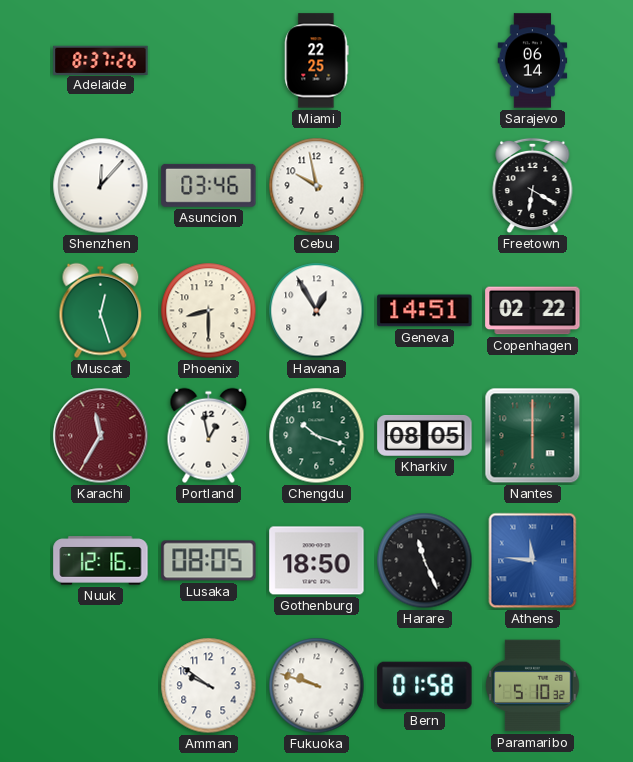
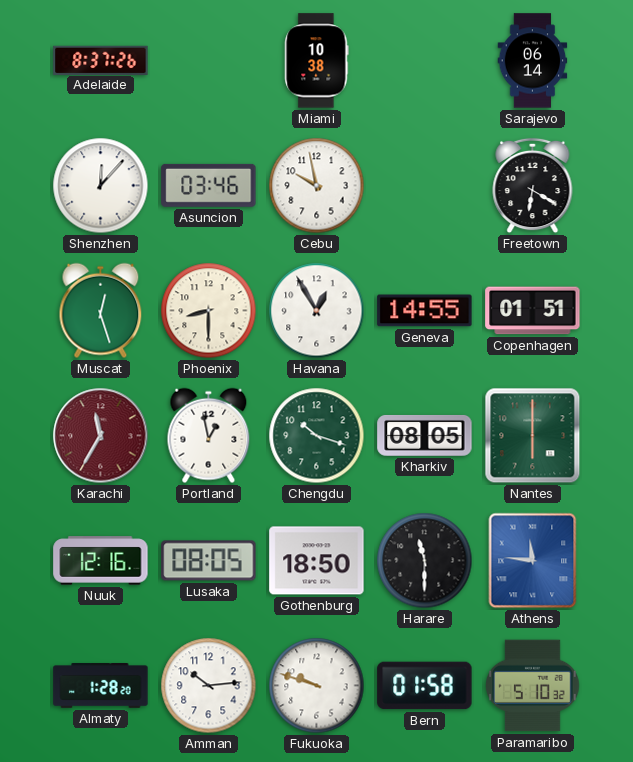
Miami: 22:25 -> 10:38
Geneva: 14:51 -> 14:55
Copenhagen: 02:22 -> 01:51
Harare: 11:26 -> 11:30
Almaty: none -> 1:28
Amman: 9:51 -> 10:14
